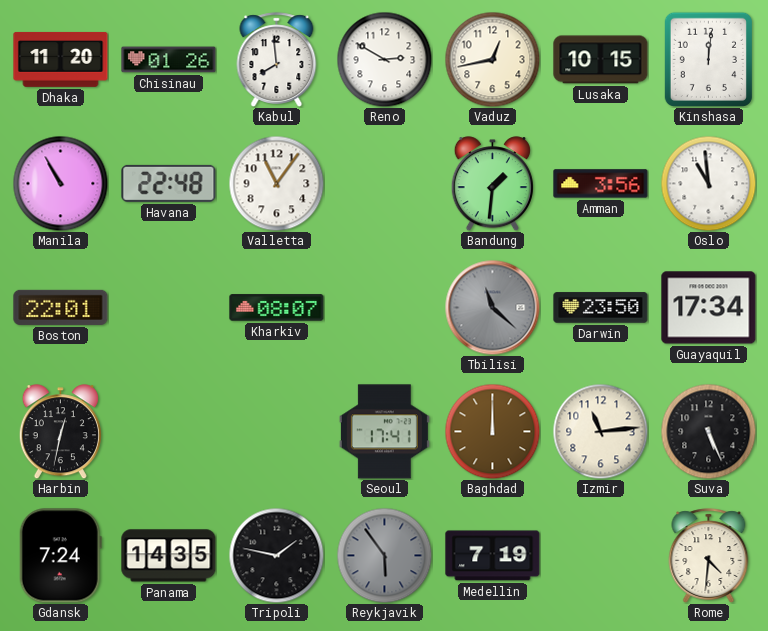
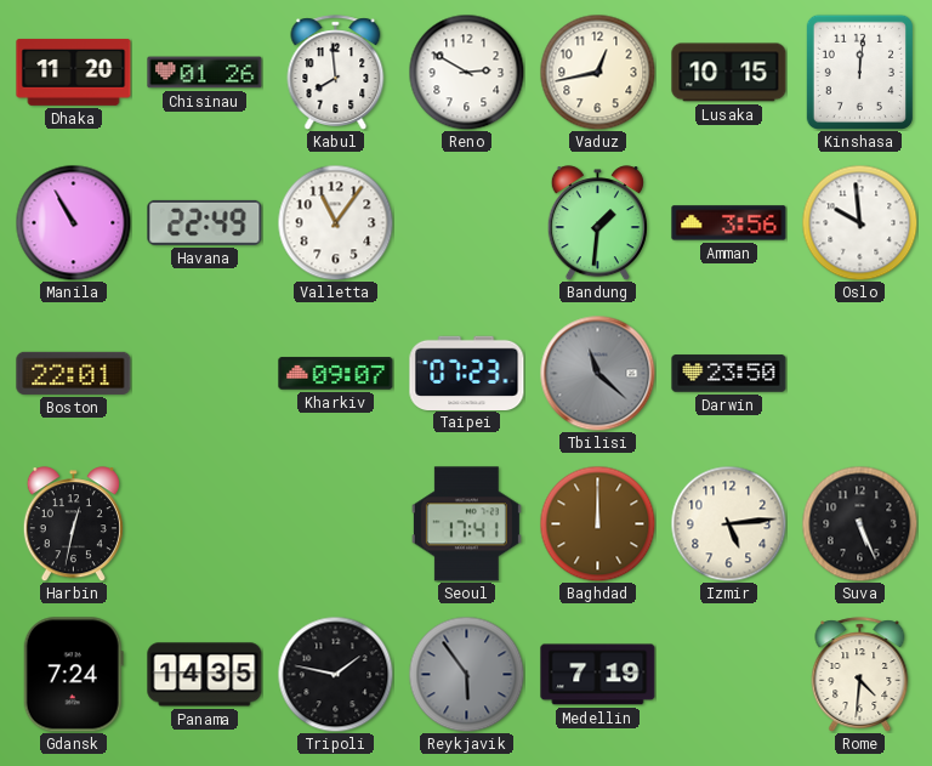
Havana: 22:48 -> 22:49
Oslo: 10:59 -> 9:59
Kharkiv: 08:07 -> 09:07
Taipei: none -> 07:23
Guayaquil: 17:34 -> none
Izmir: 11:14 -> 5:14
